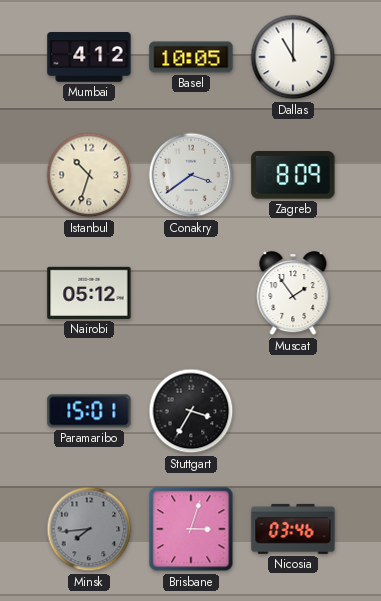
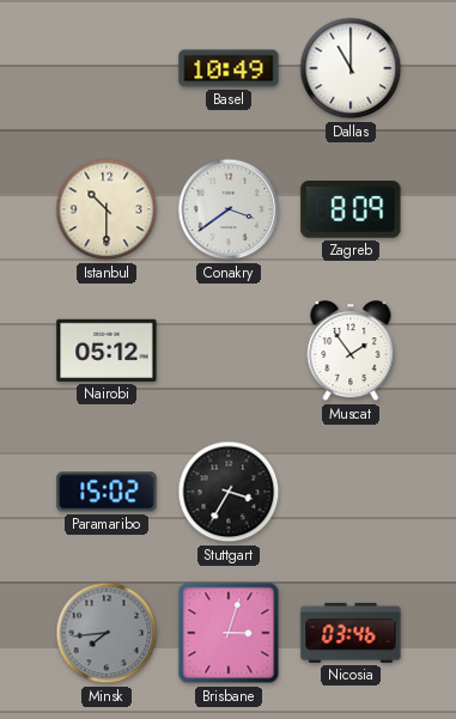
Mumbai: 4:12 -> none
Basel: 10:05 -> 10:49
Istanbul: 10:33 -> 10:30
Paramaribo: 15:01 -> 15:02
